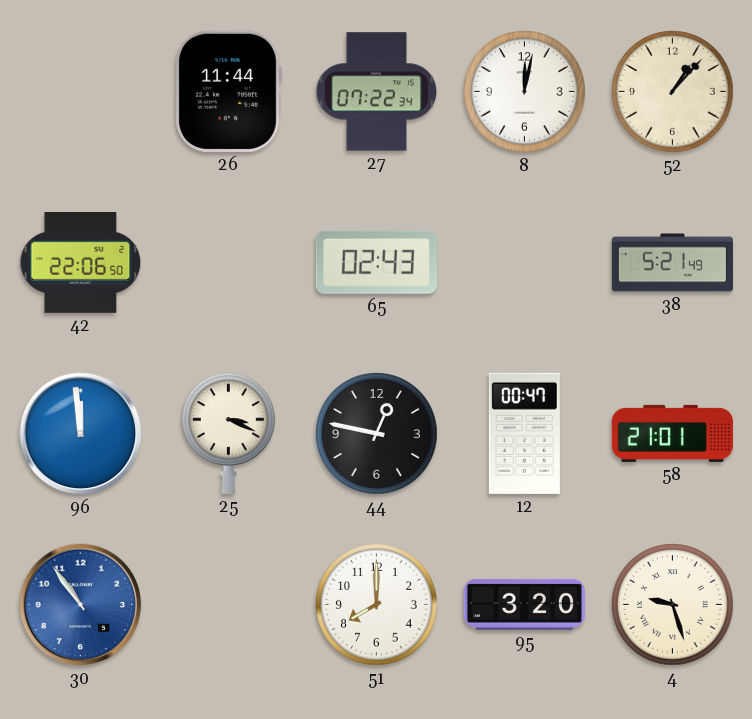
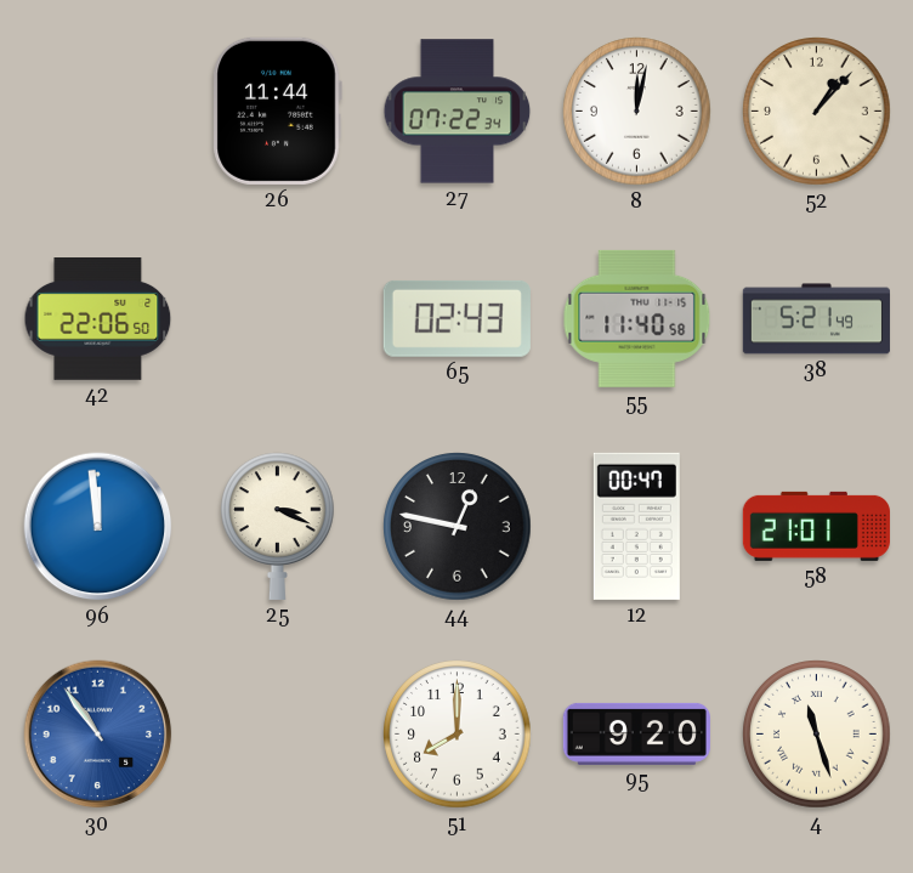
55: none -> 11:40
95: 3:20 -> 9:20
4: 9:27 -> 11:27
